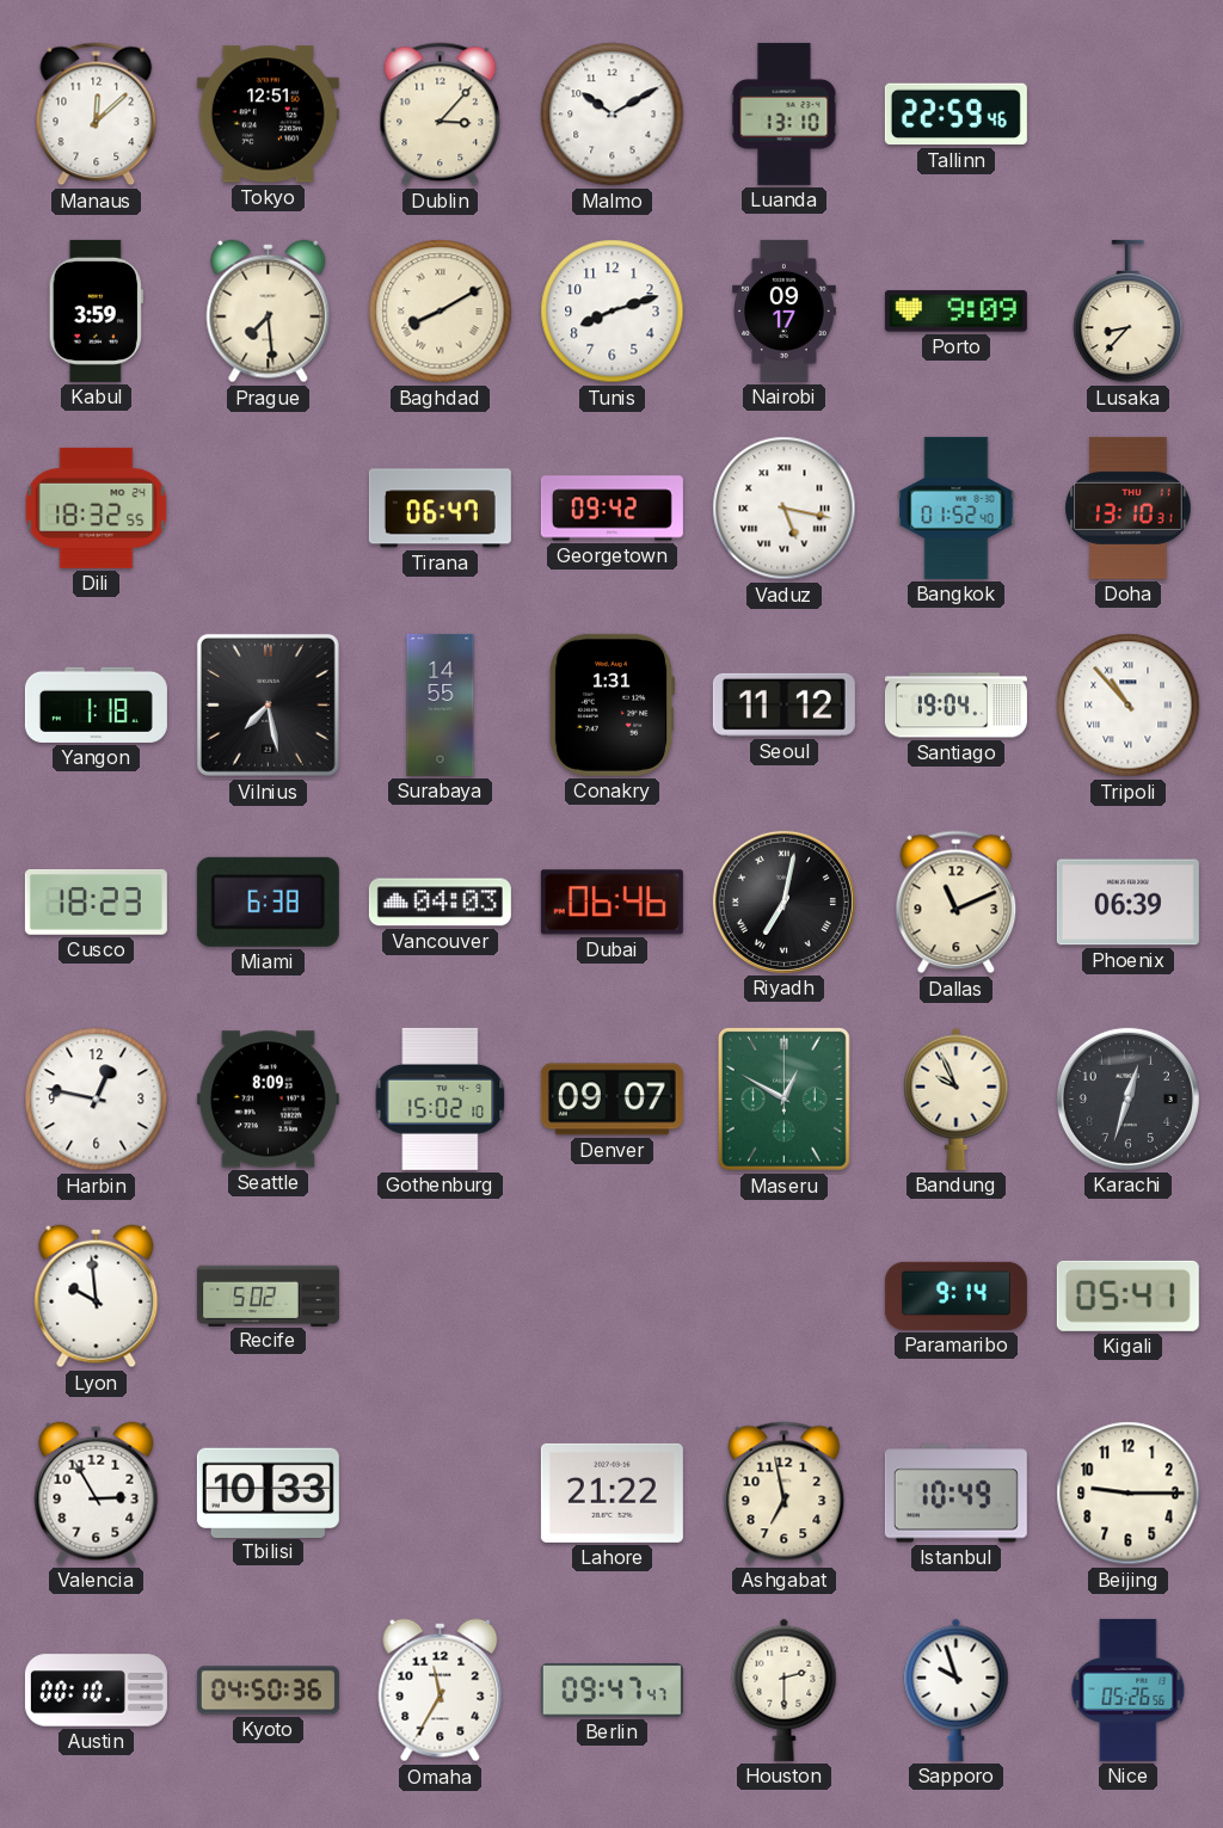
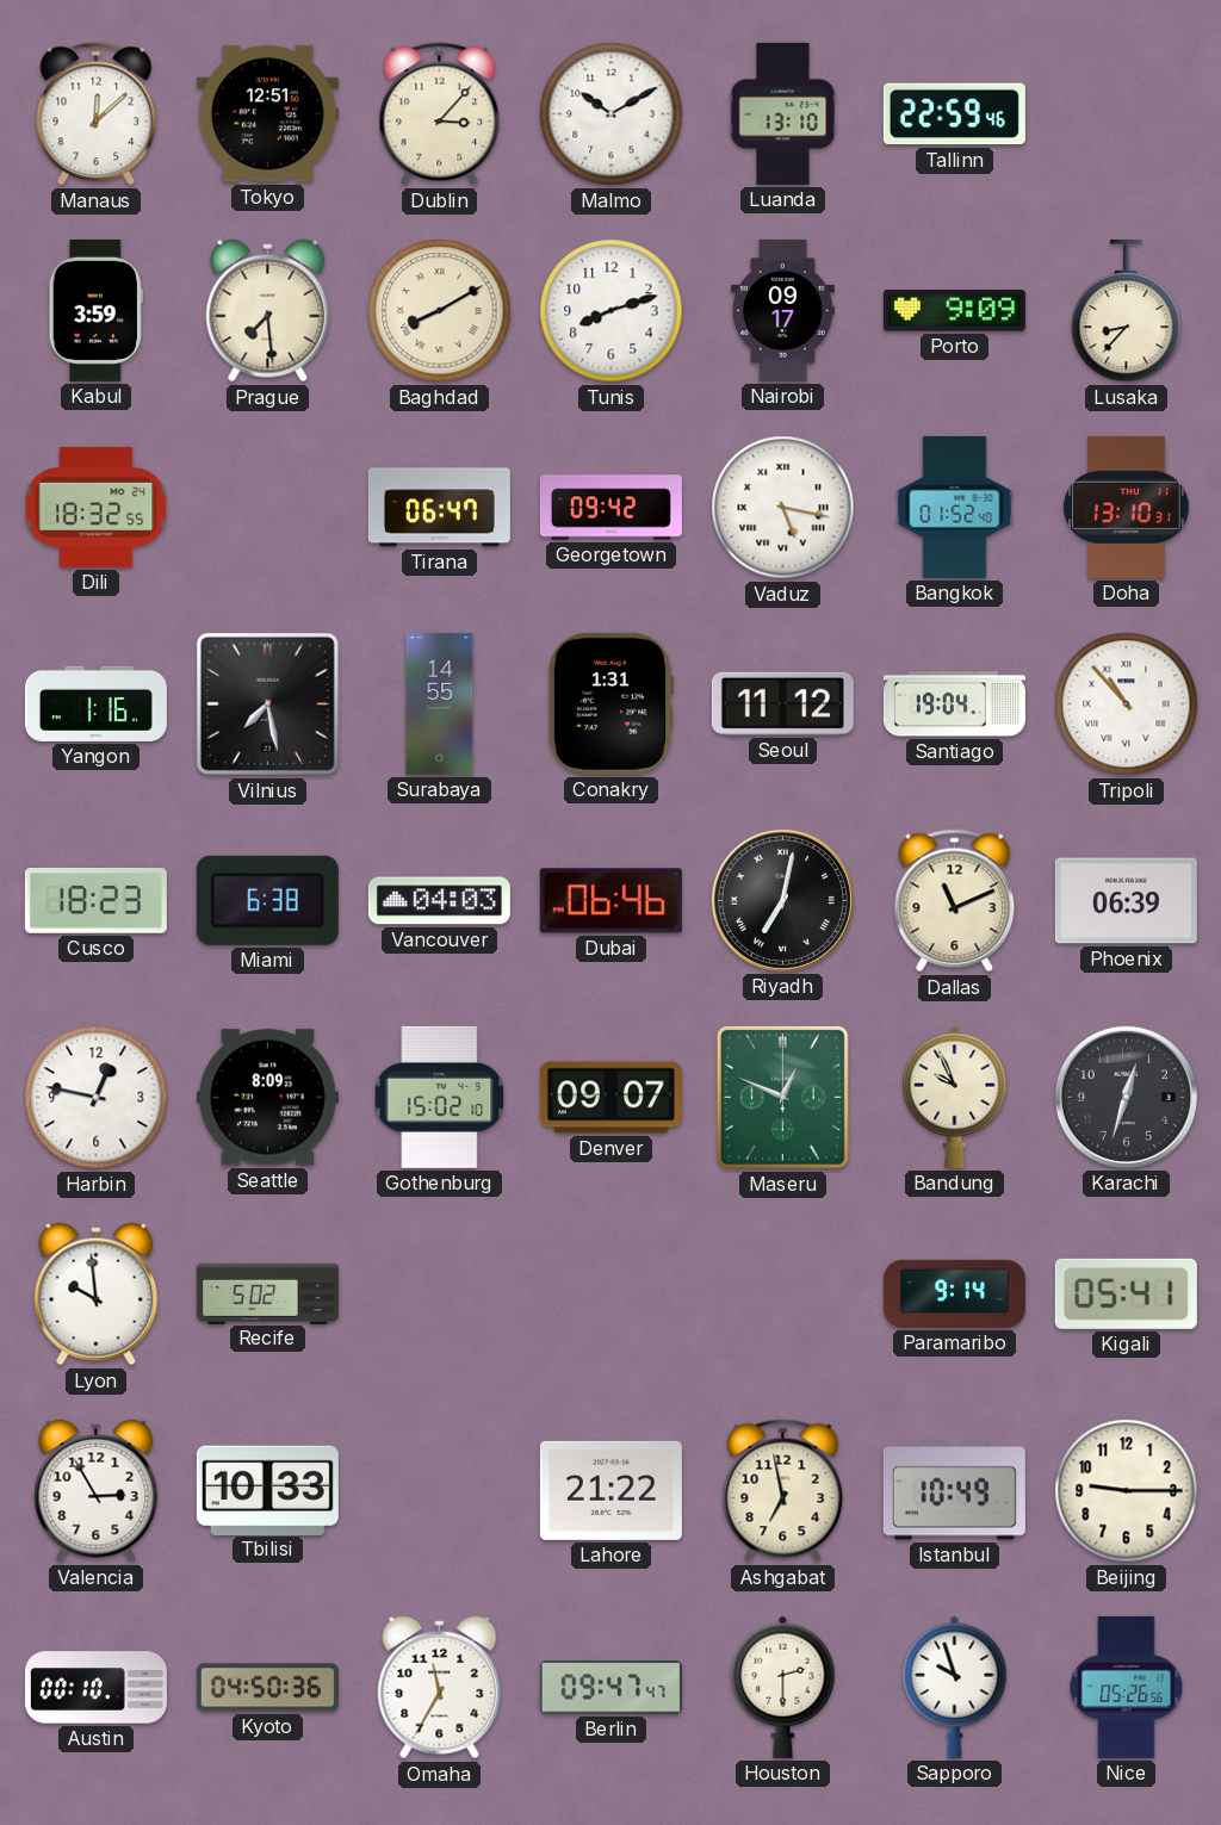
Yangon: 1:18 -> 1:16
Maseru: 12:50 -> 12:49
